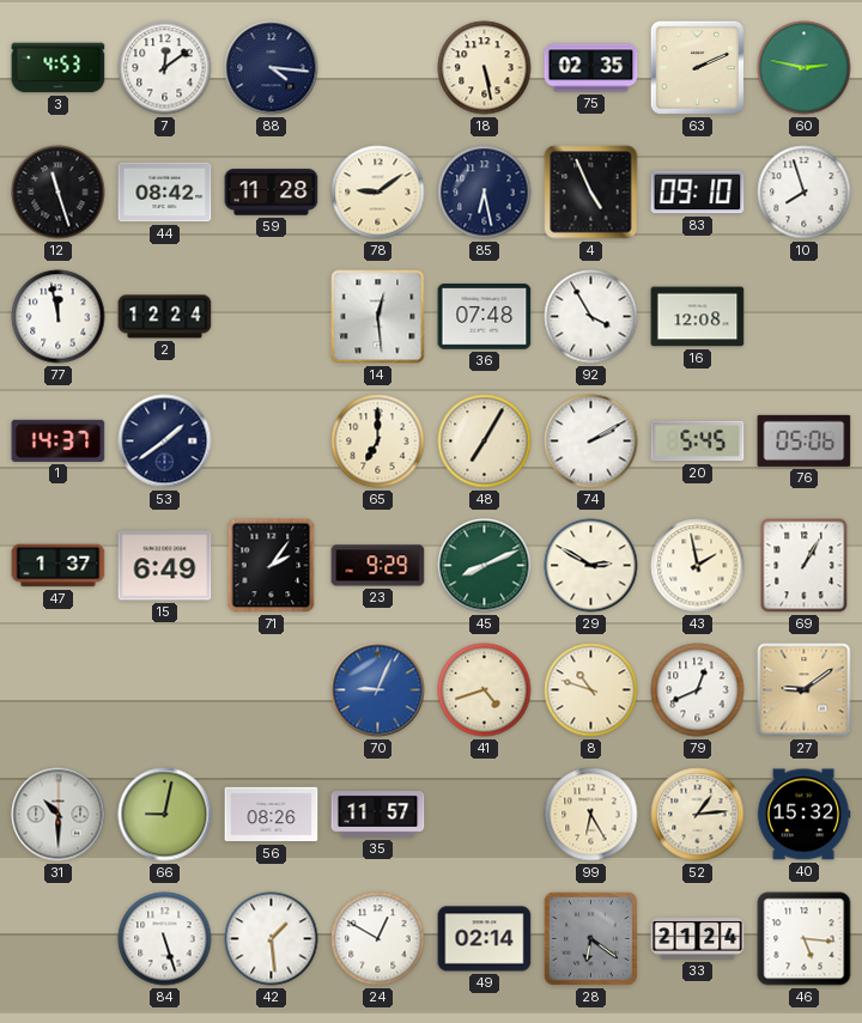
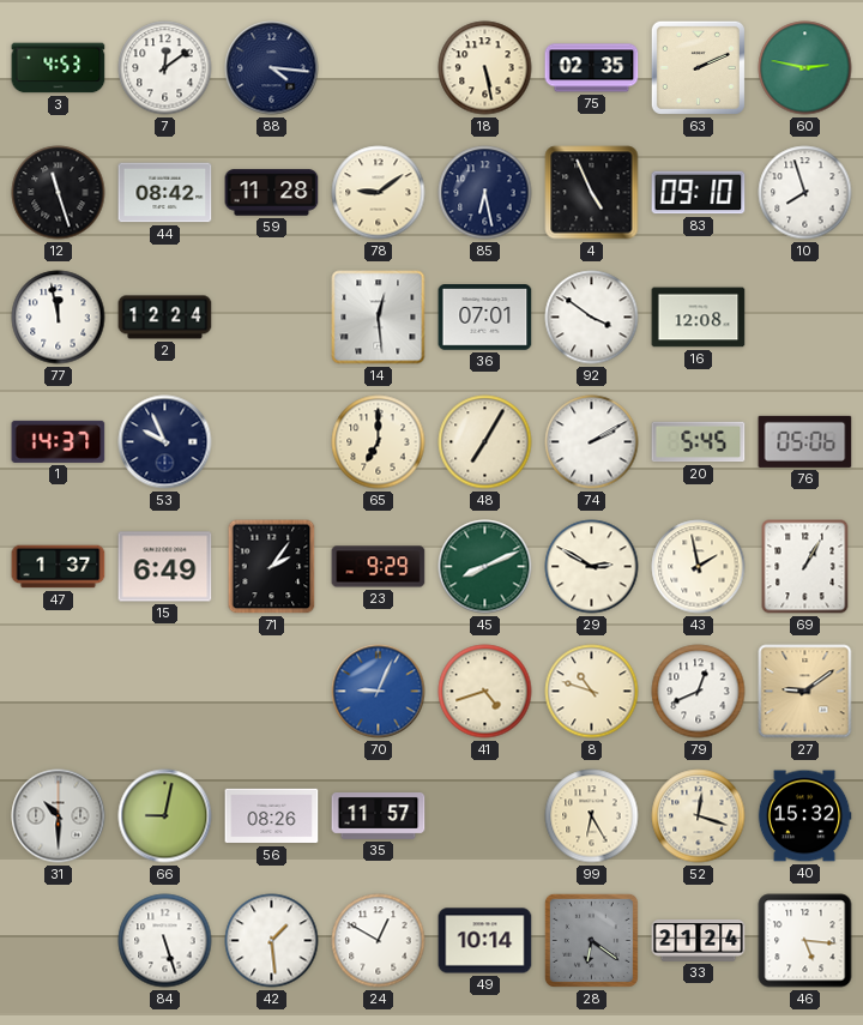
36: 07:48 -> 07:01
92: 3:55 -> 3:51
53: 1:39 -> 9:56
52: 1:14 -> 12:18
49: 02:14 -> 10:14
